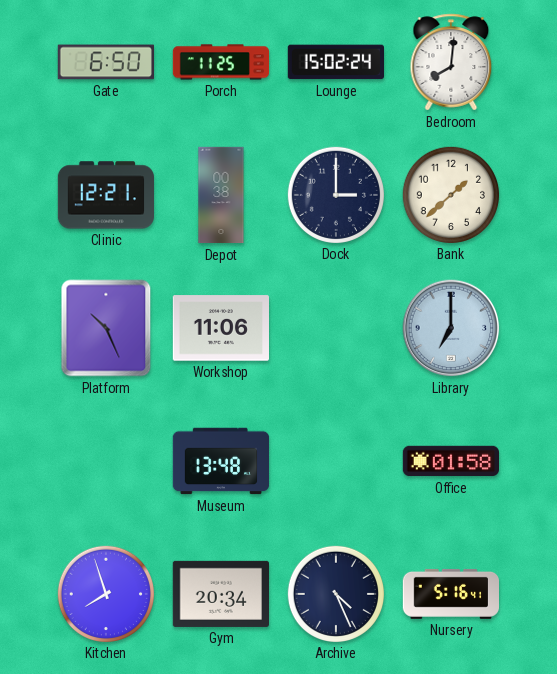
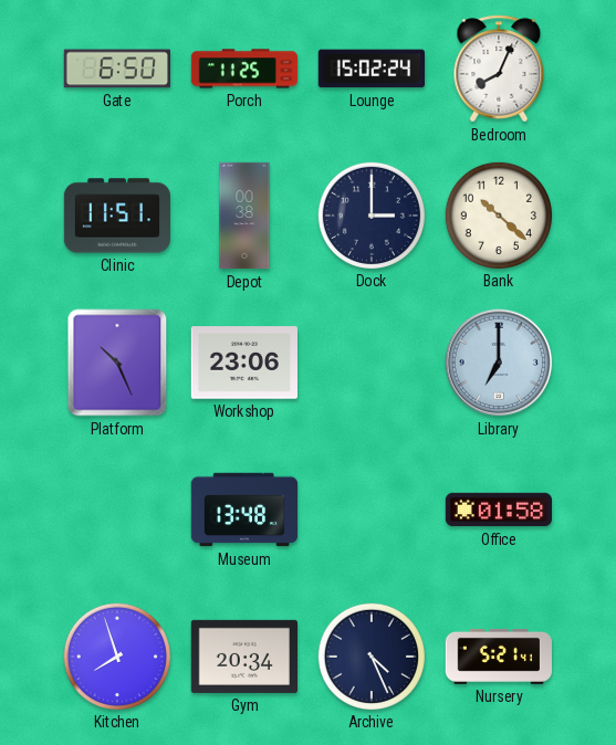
Bedroom: 8:01 -> 8:04
Clinic: 12:21 -> 11:51
Bank: 1:38 -> 10:22
Workshop: 11:06 -> 23:06
Nursery: 5:16 -> 5:21
